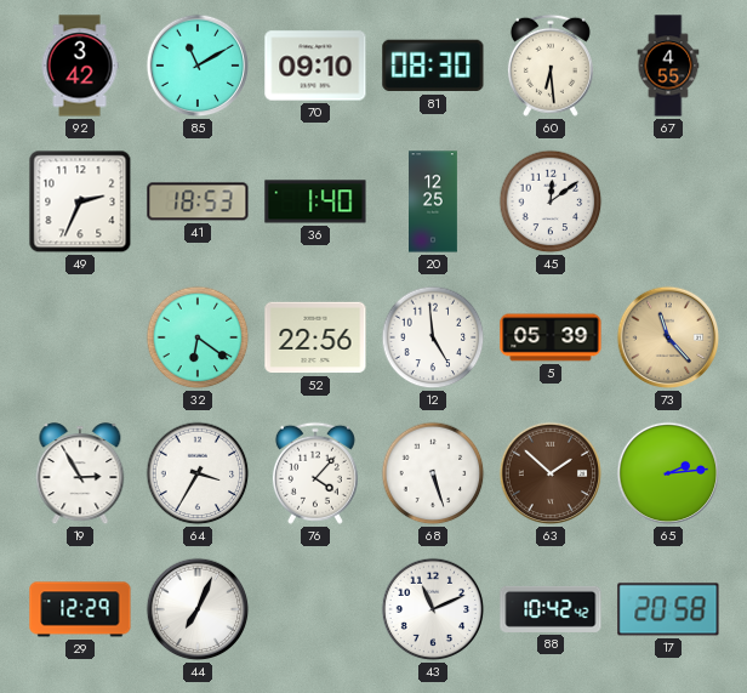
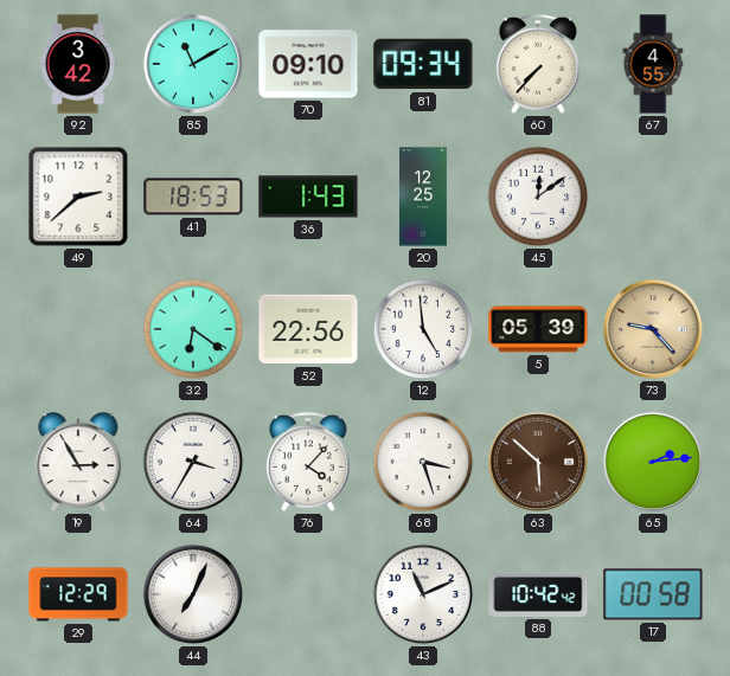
81: 08:30 -> 09:34
60: 6:29 -> 7:37
49: 2:34 -> 2:38
36: 1:40 -> 1:43
73: 11:23 -> 9:23
68: 5:27 -> 3:27
63: 1:52 -> 5:52
17: 20:58 -> 00:58
